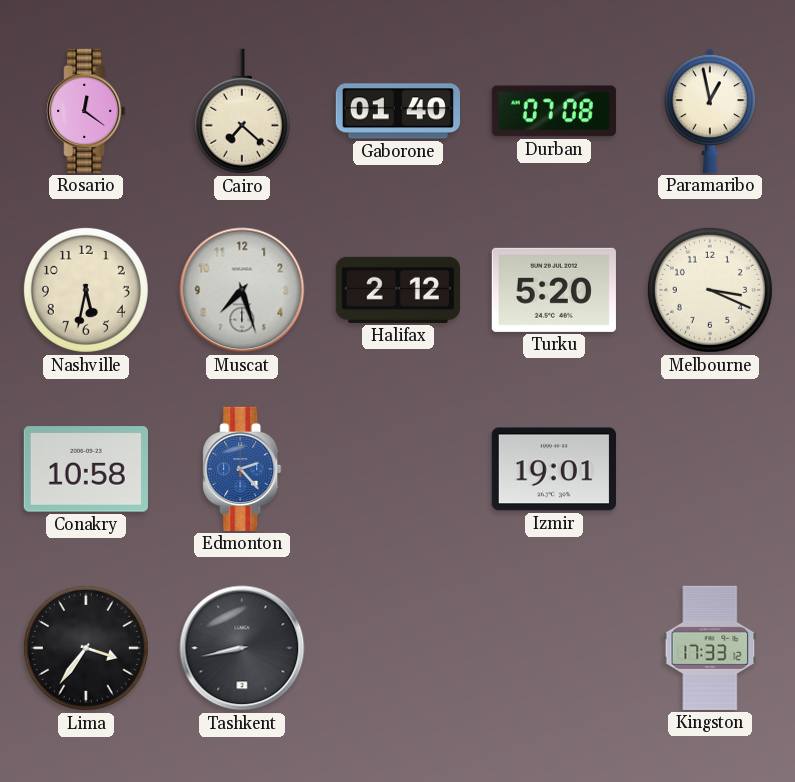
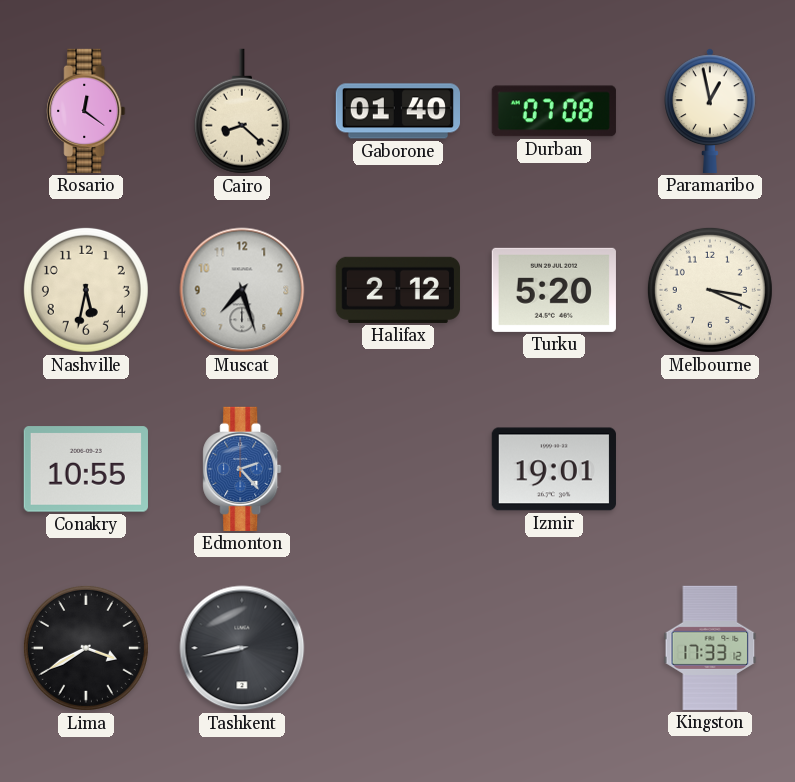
Cairo: 7:22 -> 8:22
Conakry: 10:58 -> 10:55
Lima: 3:36 -> 3:40
